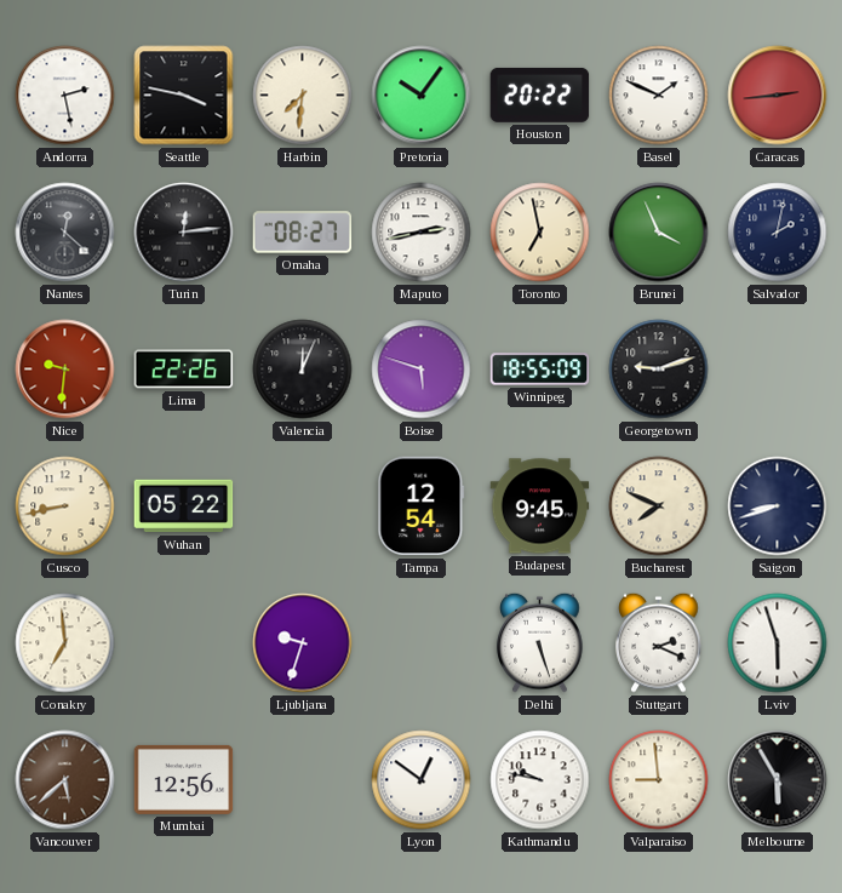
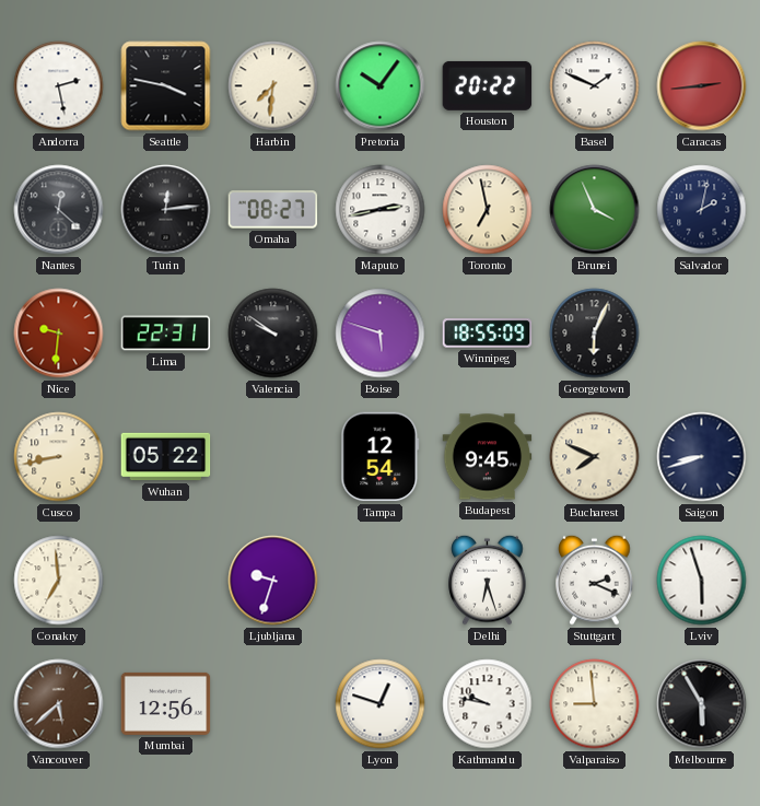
Lima: 22:26 -> 22:31
Valencia: 12:04 -> 9:51
Georgetown: 9:12 -> 6:04
Delhi: 5:27 -> 6:27
Lyon: 12:51 -> 12:48
